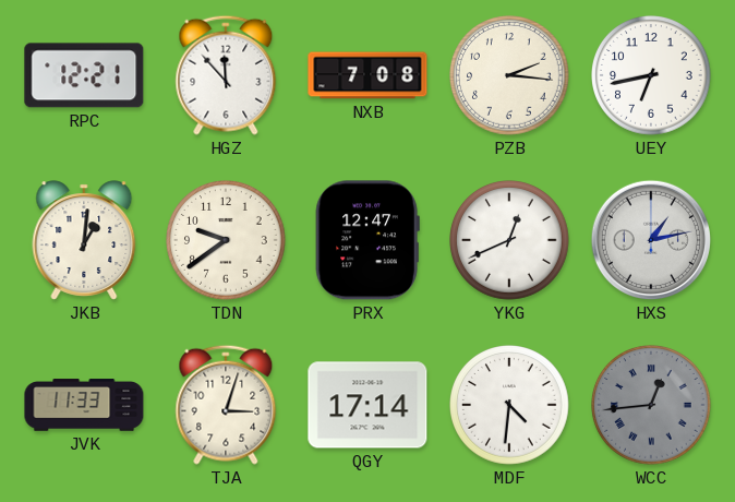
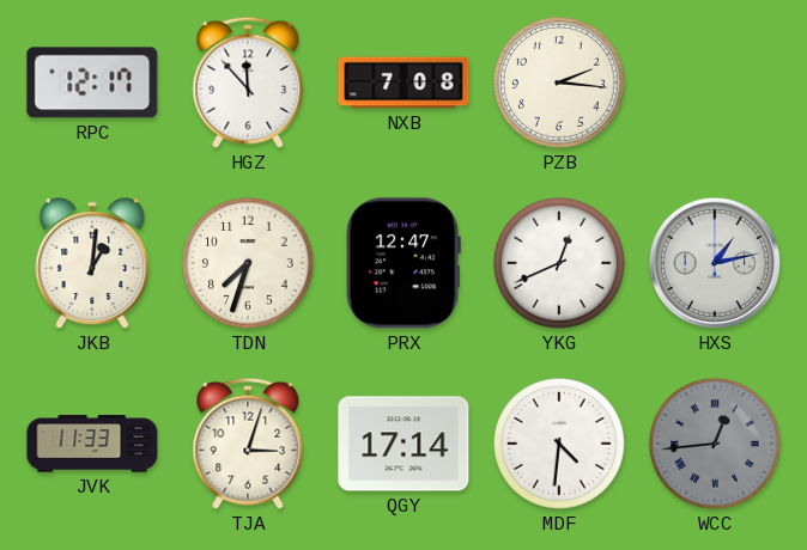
RPC: 12:21 -> 12:17
UEY: 6:43 -> none
TDN: 9:39 -> 7:33
